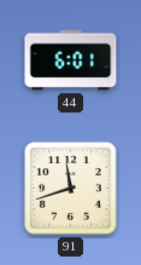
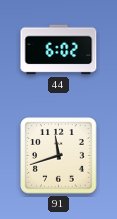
44: 6:01 -> 6:02
